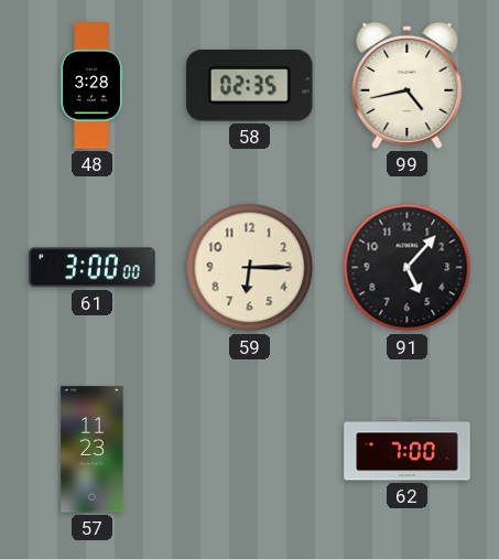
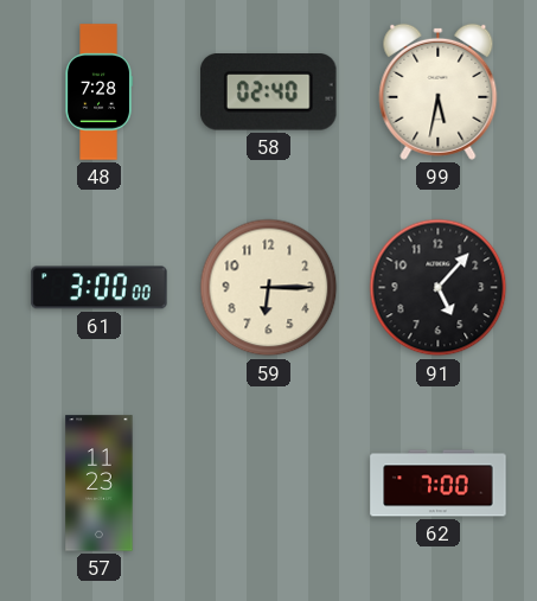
48: 3:28 -> 7:28
58: 02:35 -> 02:40
99: 4:43 -> 5:32
